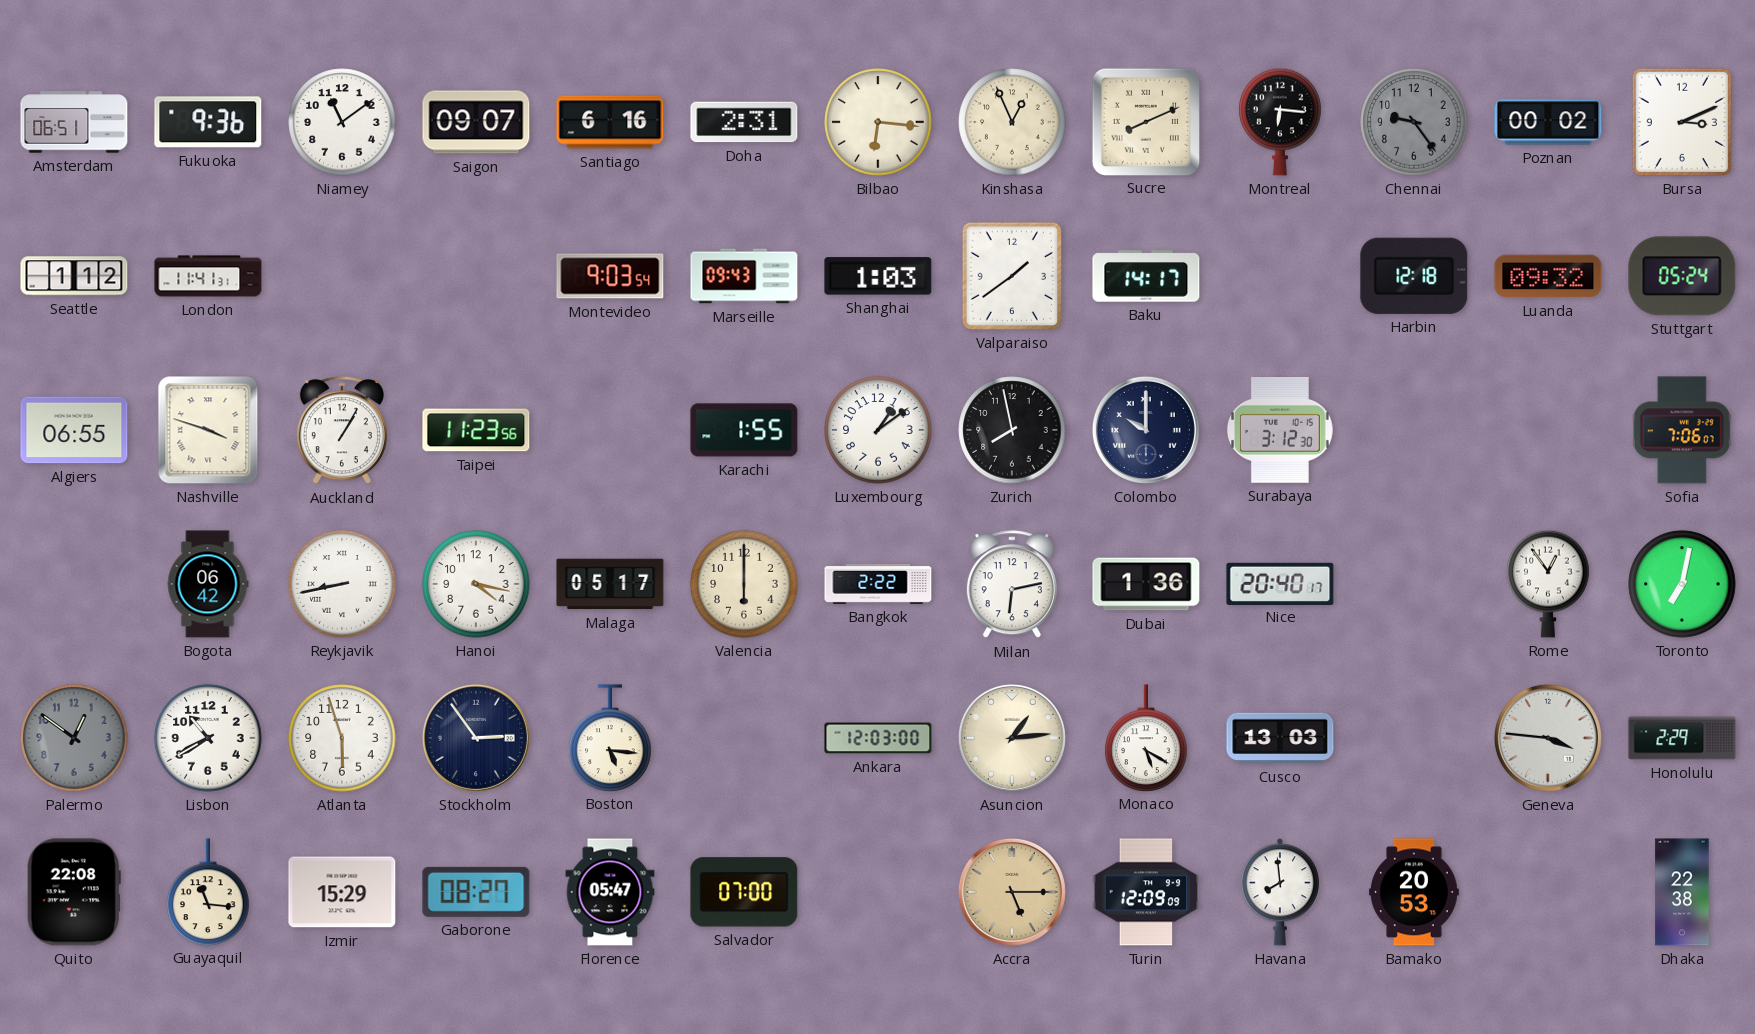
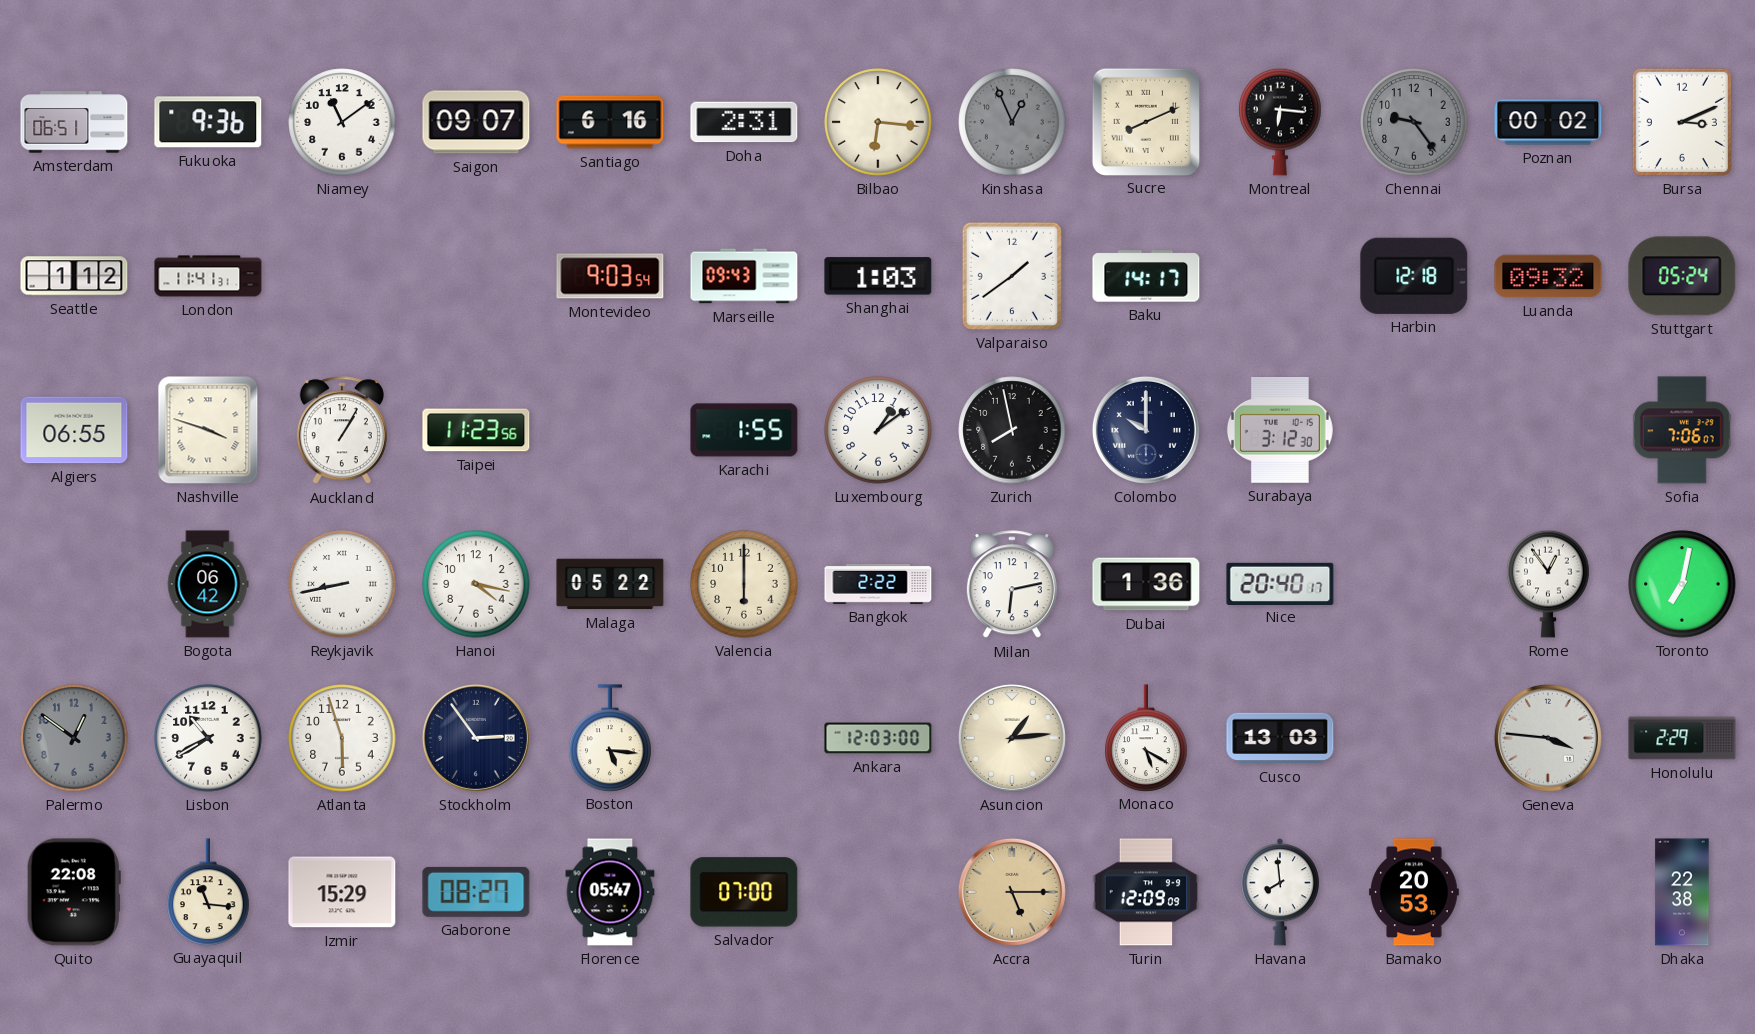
Kinshasa dial: cream -> grey
Malaga: 05:17 -> 05:22
